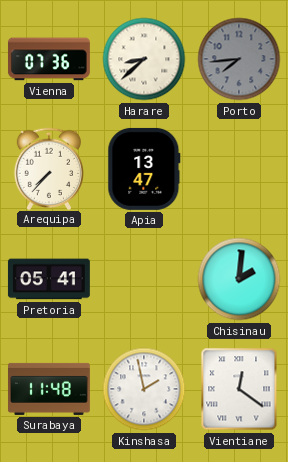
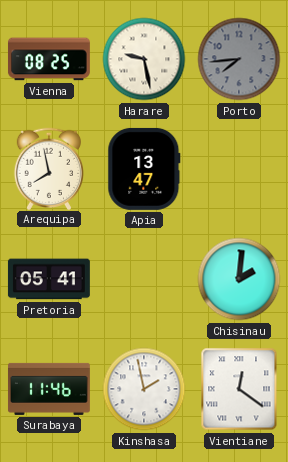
Vienna: 07:36 -> 08:25
Harare: 8:38 -> 9:28
Arequipa: 7:37 -> 7:58
Surabaya: 11:48 -> 11:46
